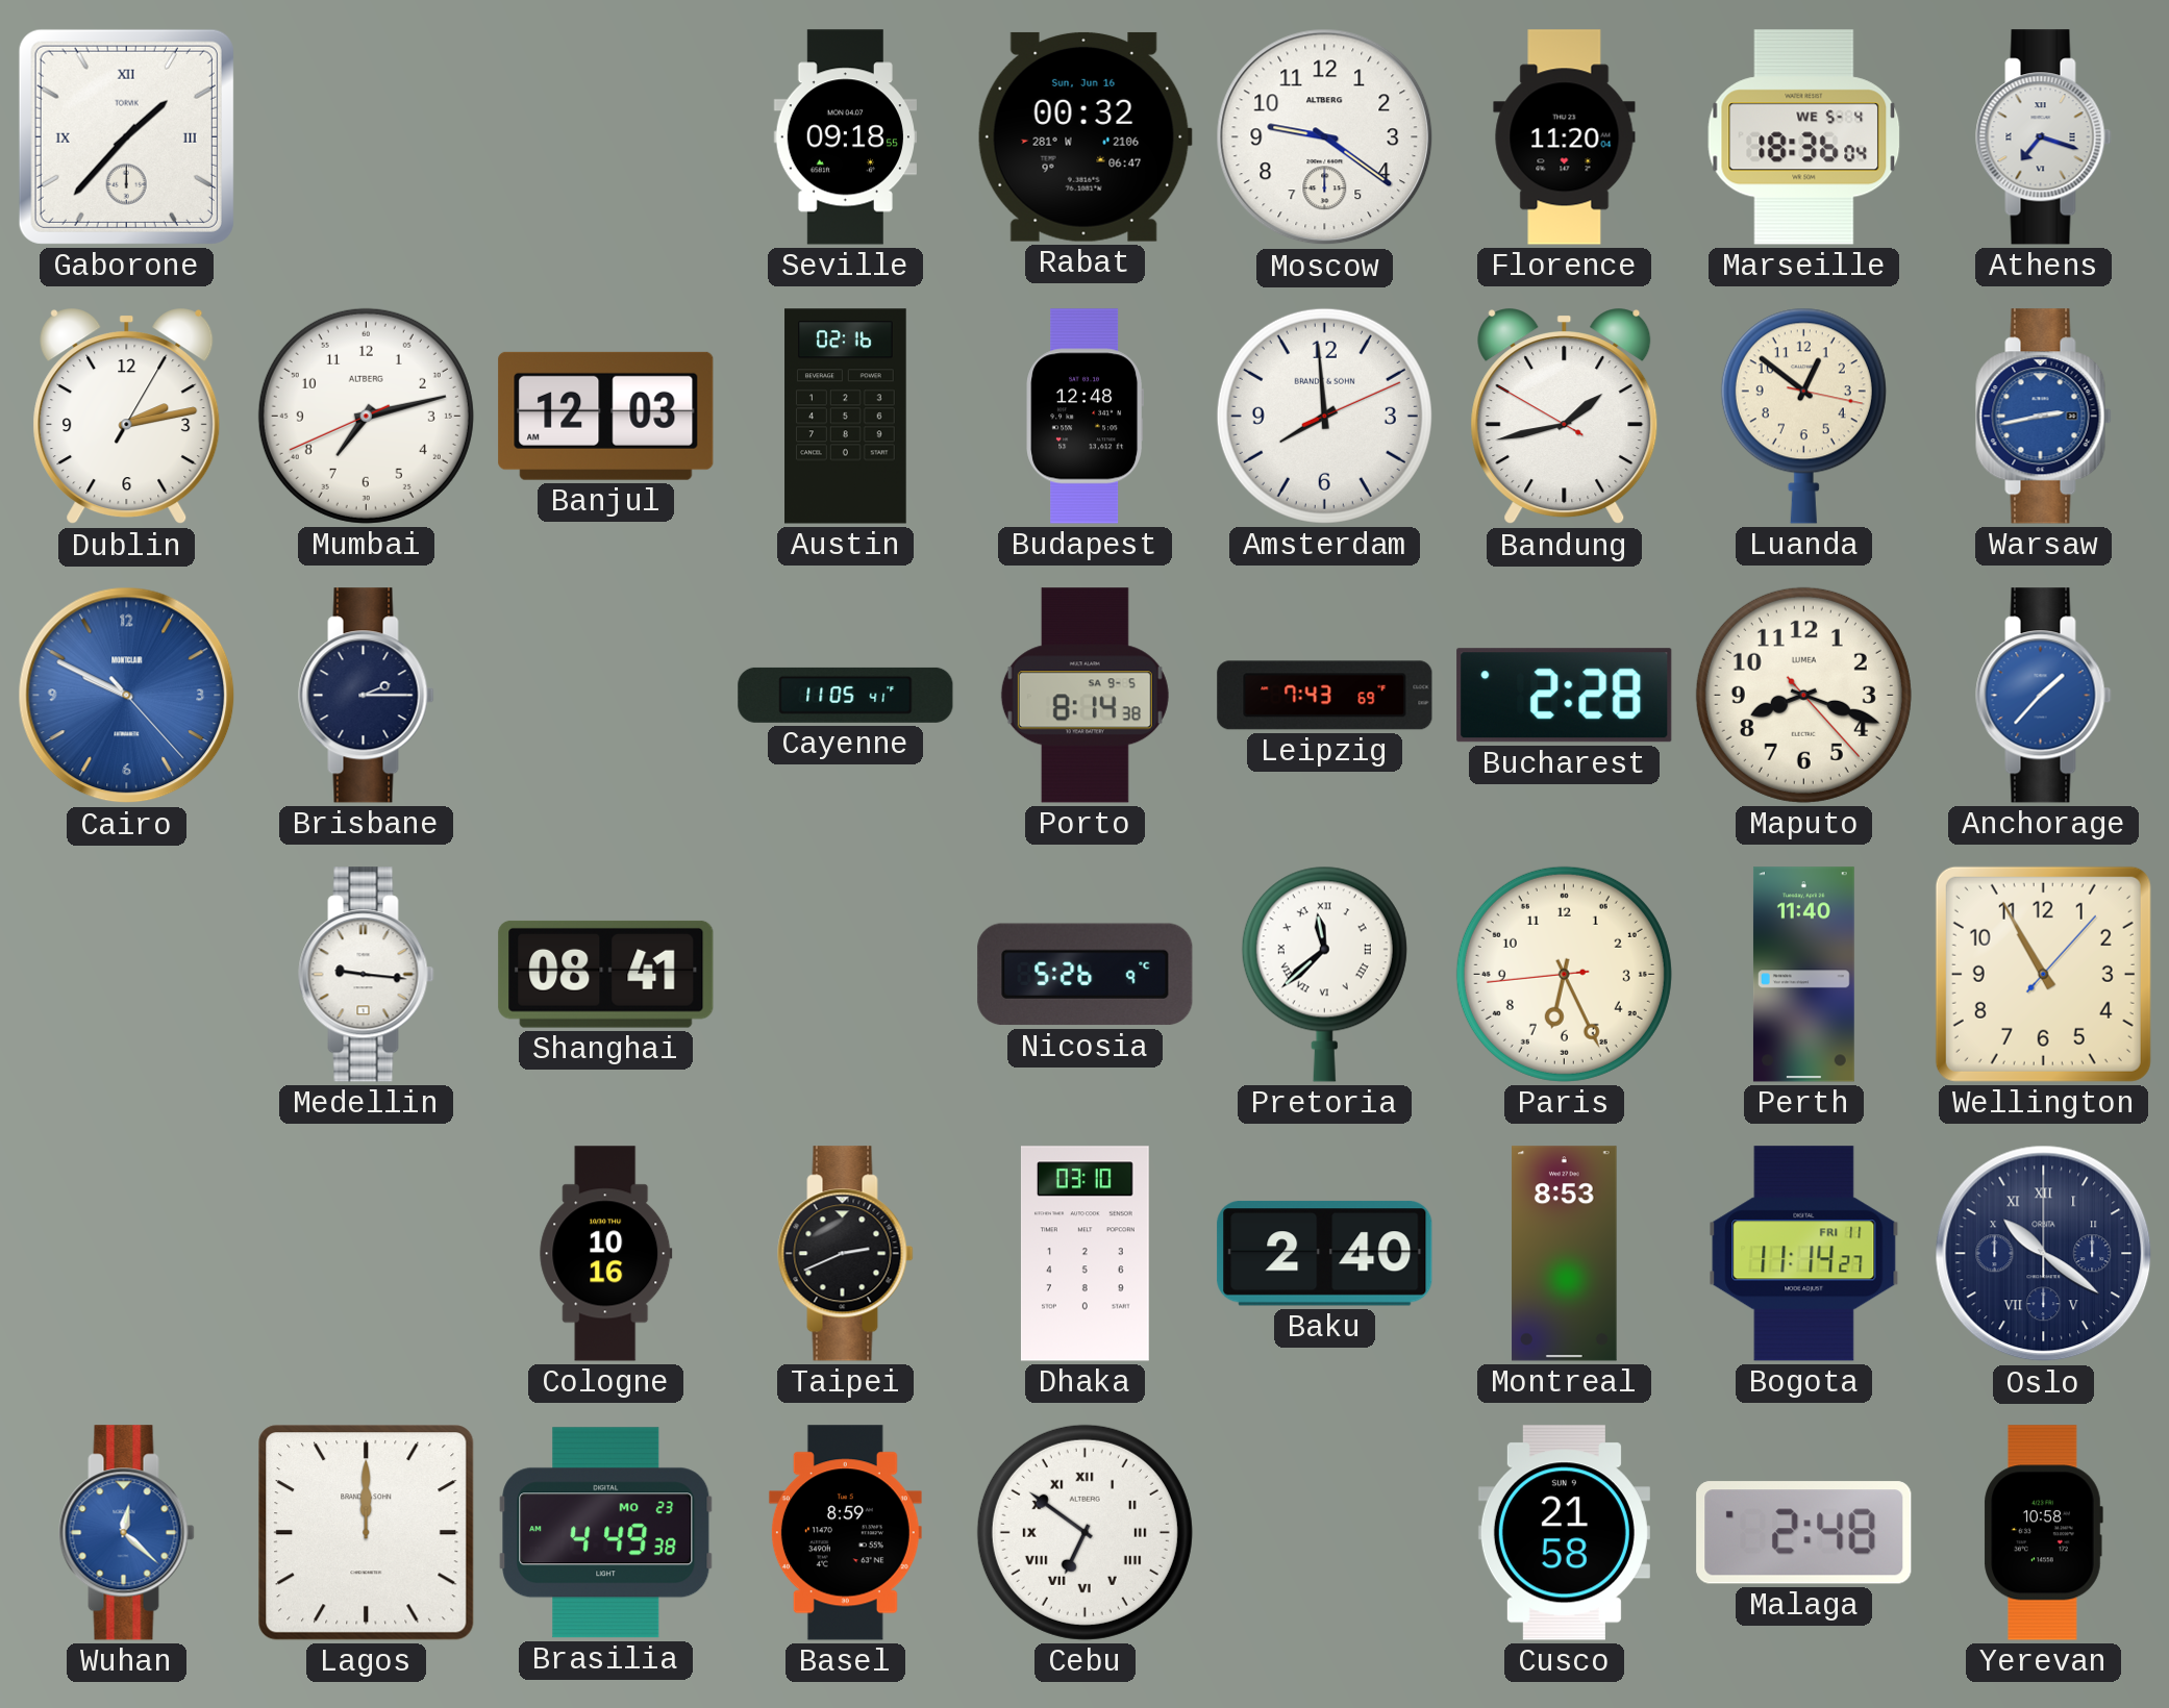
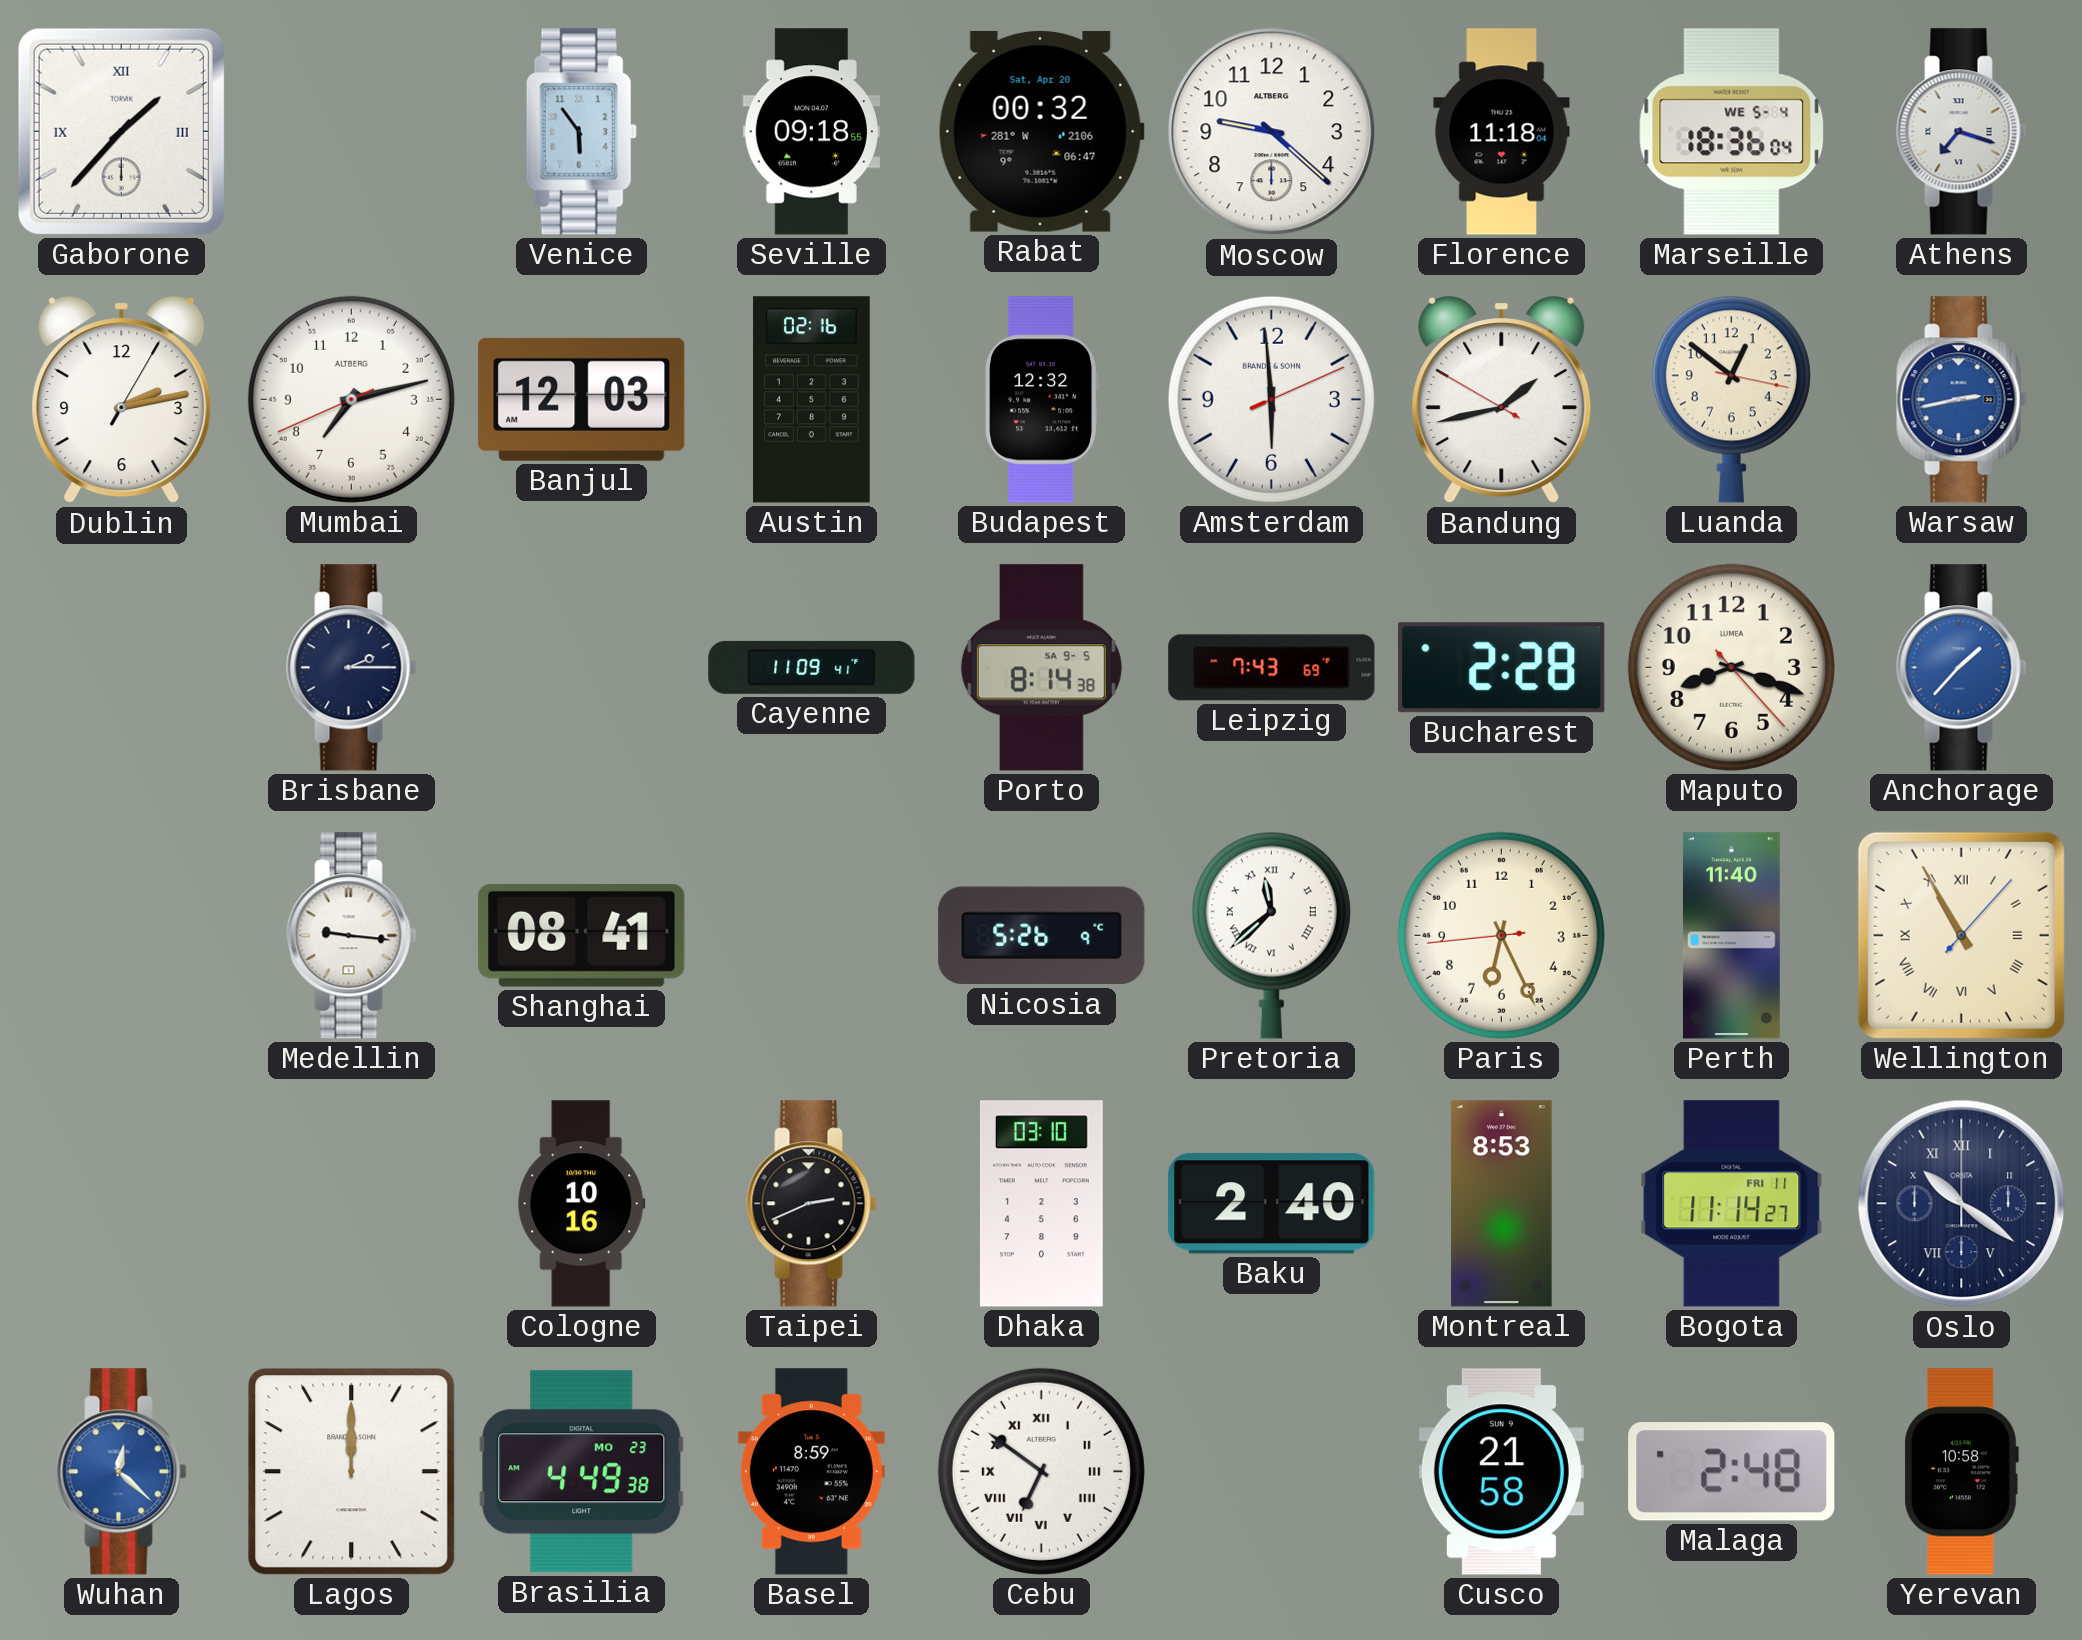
Venice: none -> 5:54
Rabat date: Sun, Jun 16 -> Sat, Apr 20
Moscow: 9:21 -> 9:22
Florence: 11:20 -> 11:18
Budapest: 12:48 -> 12:32
Amsterdam: 7:59 -> 5:59
Cairo: 9:49 -> none
Cayenne: 11:05 -> 11:09
Wellington numerals: Arabic -> Roman
